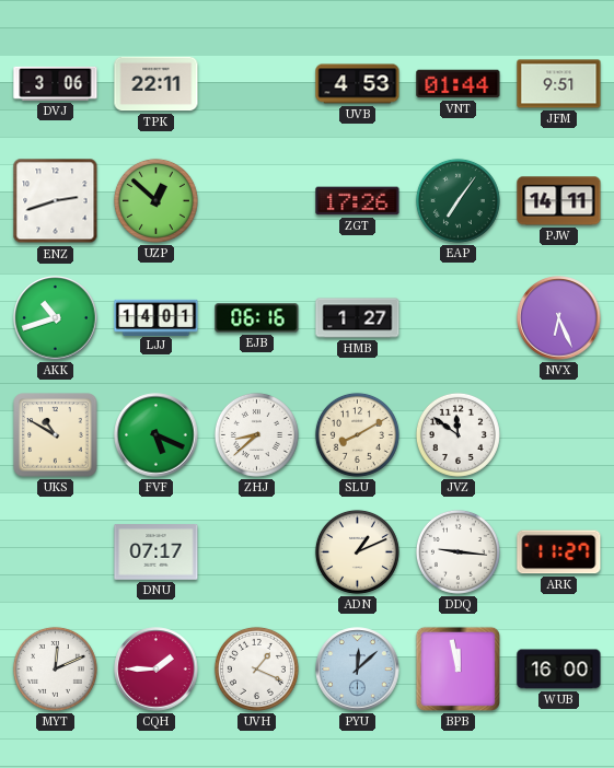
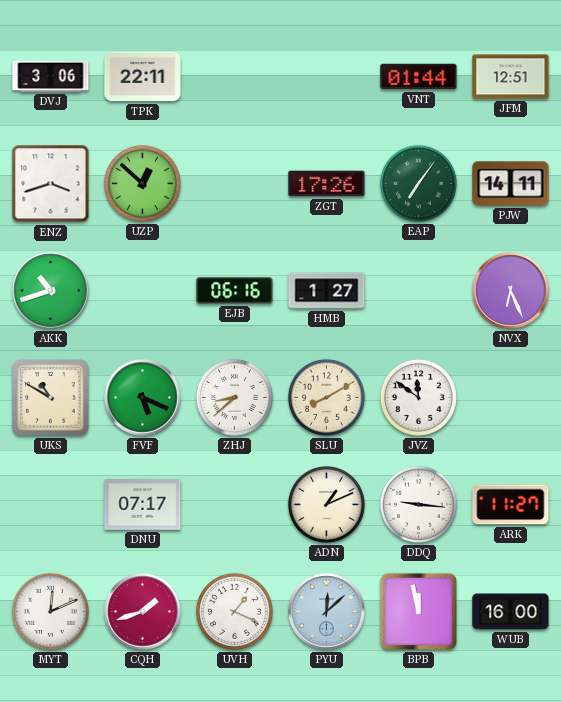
UVB: 4:53 -> none
JFM: 9:51 -> 12:51
ENZ: 2:42 -> 3:42
LJJ: 14:01 -> none
CQH: 1:45 -> 1:42
